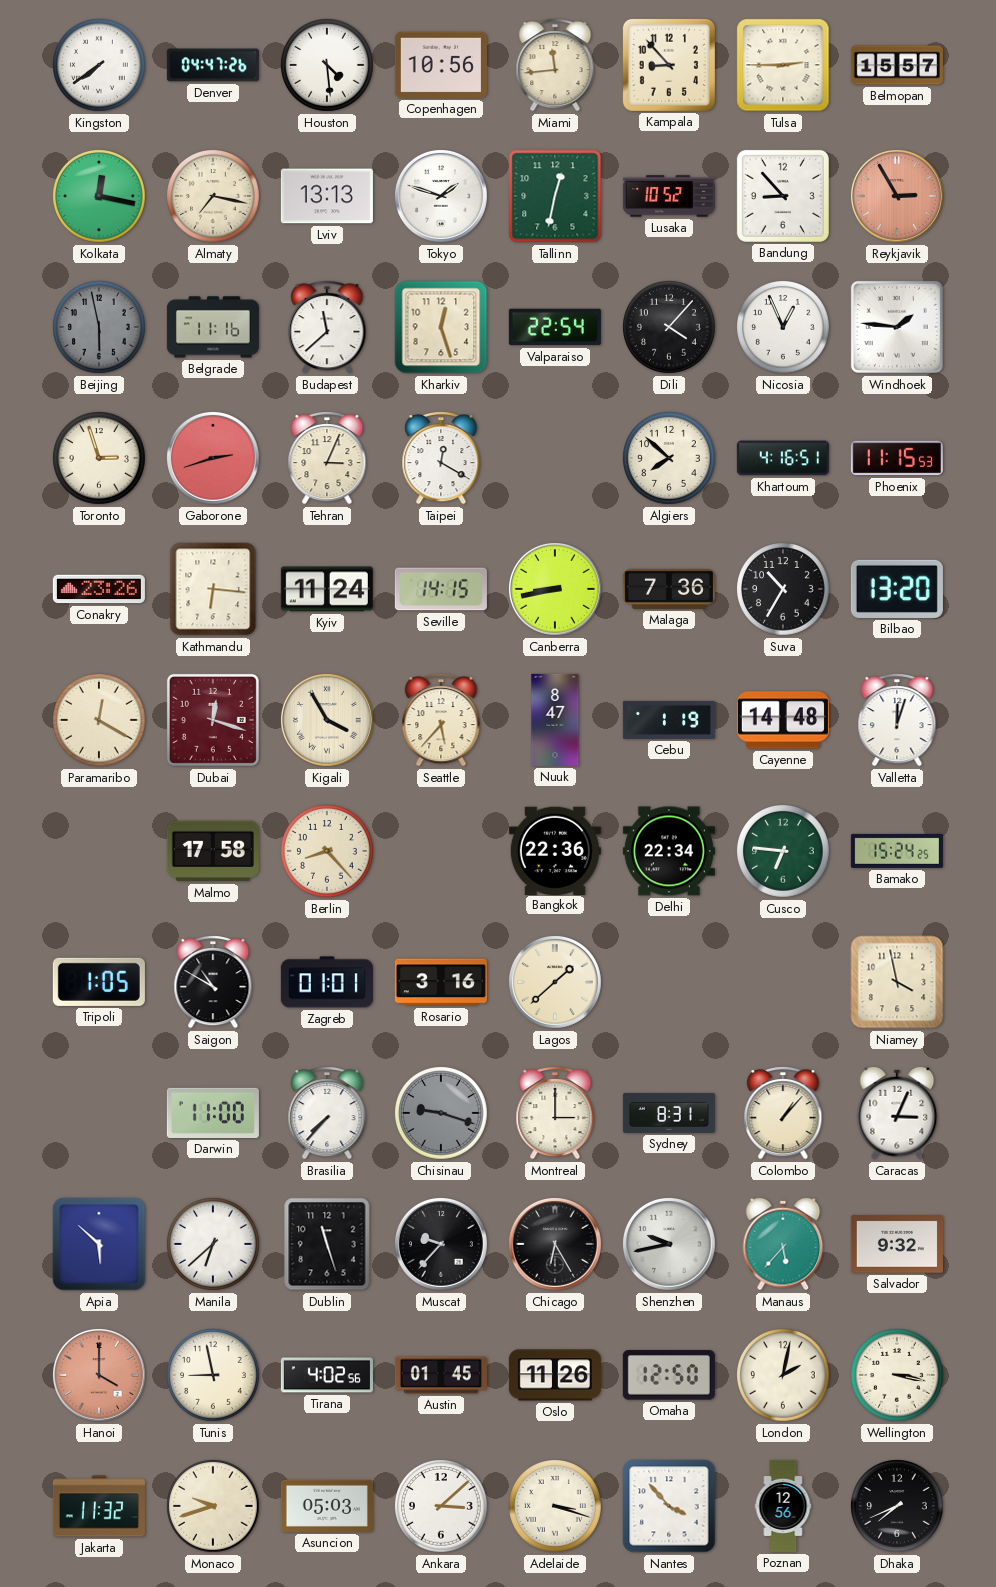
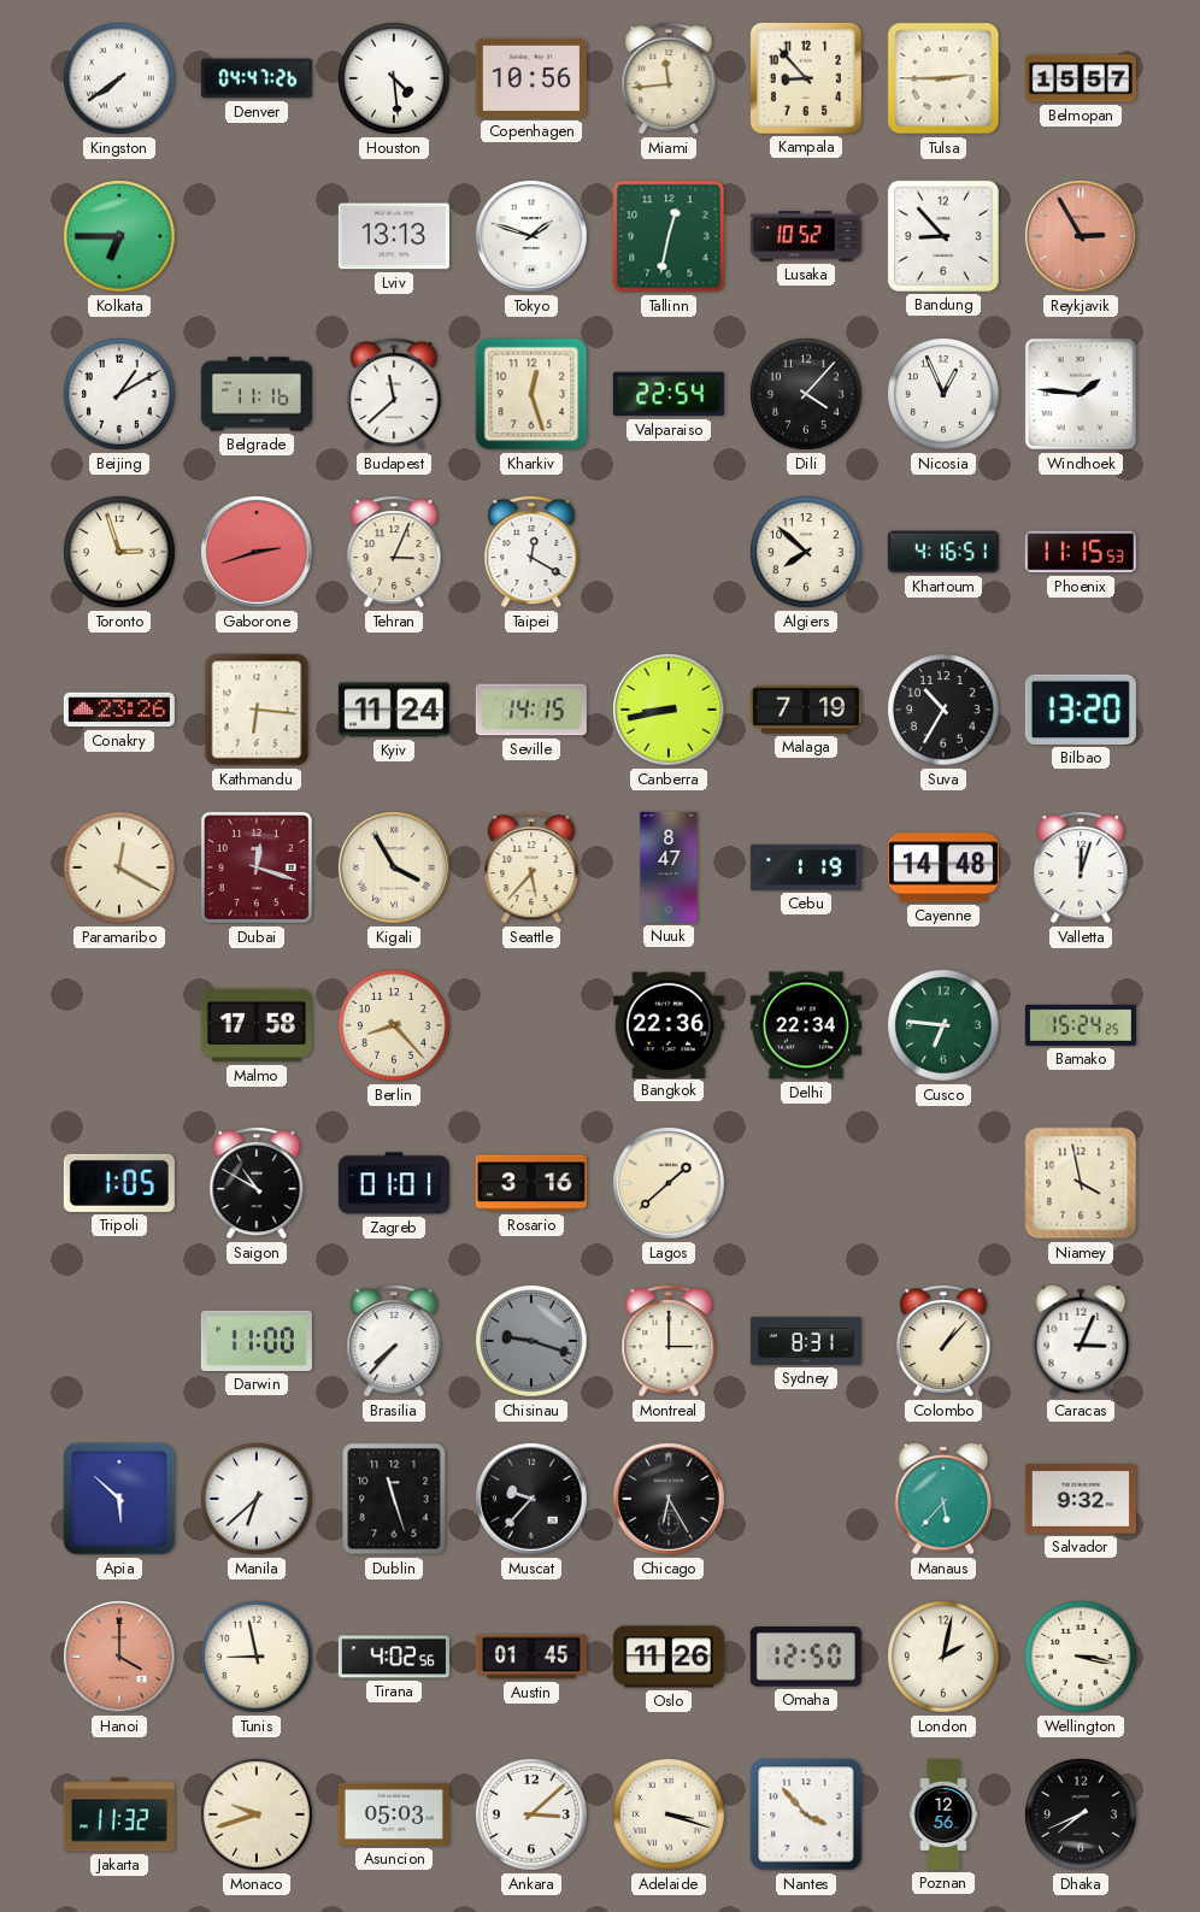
Kolkata: 12:17 -> 6:45
Almaty: 7:17 -> none
Beijing: 5:58 -> 1:10
Beijing dial: grey -> white
Malaga: 7:36 -> 7:19
Shenzhen: 9:43 -> none
